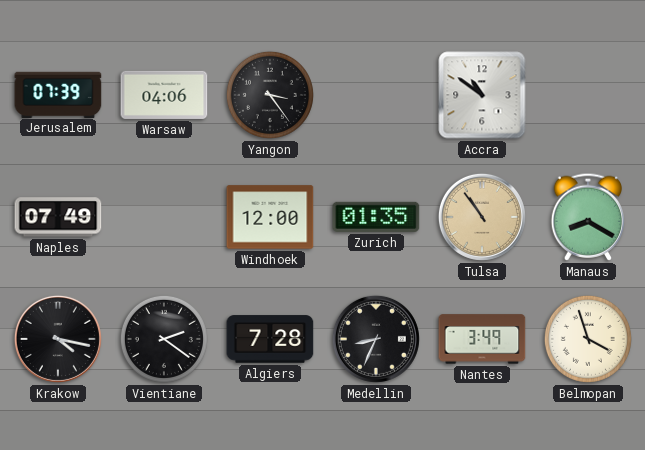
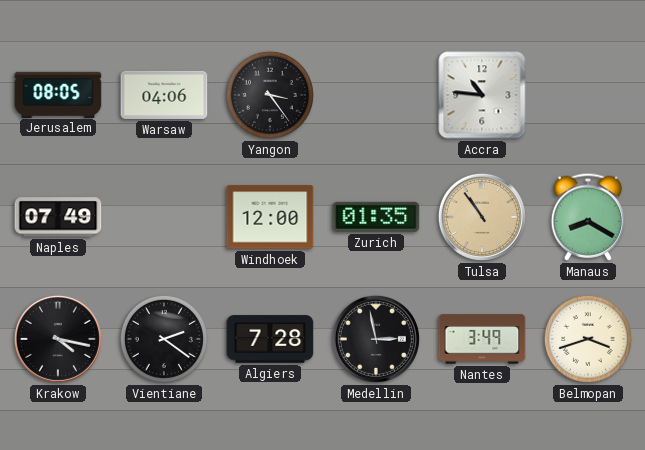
Jerusalem: 07:39 -> 08:05
Accra: 10:51 -> 10:46
Medellin: 8:34 -> 2:58
Belmopan: 3:57 -> 3:42
